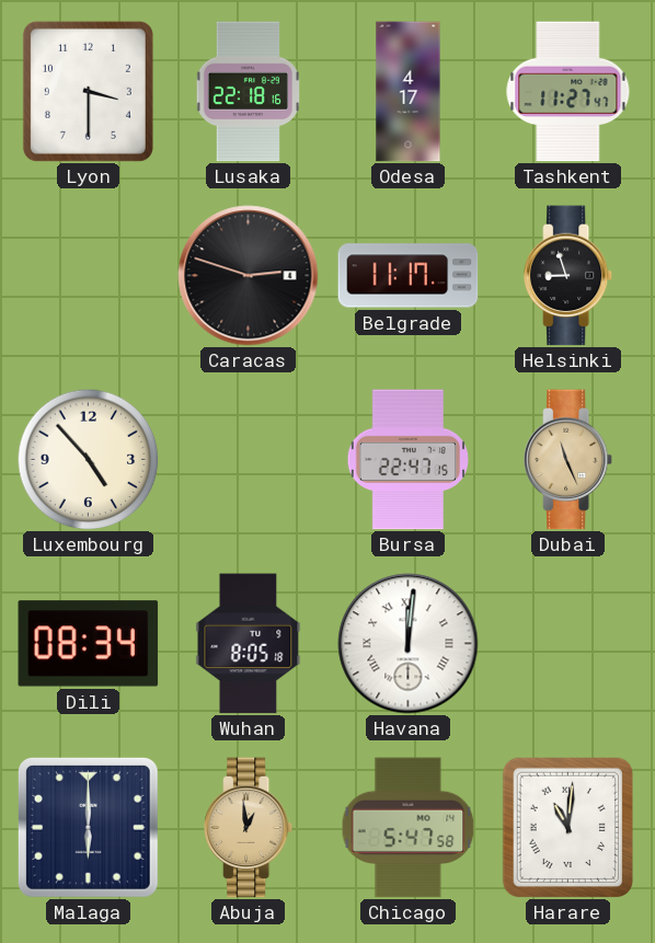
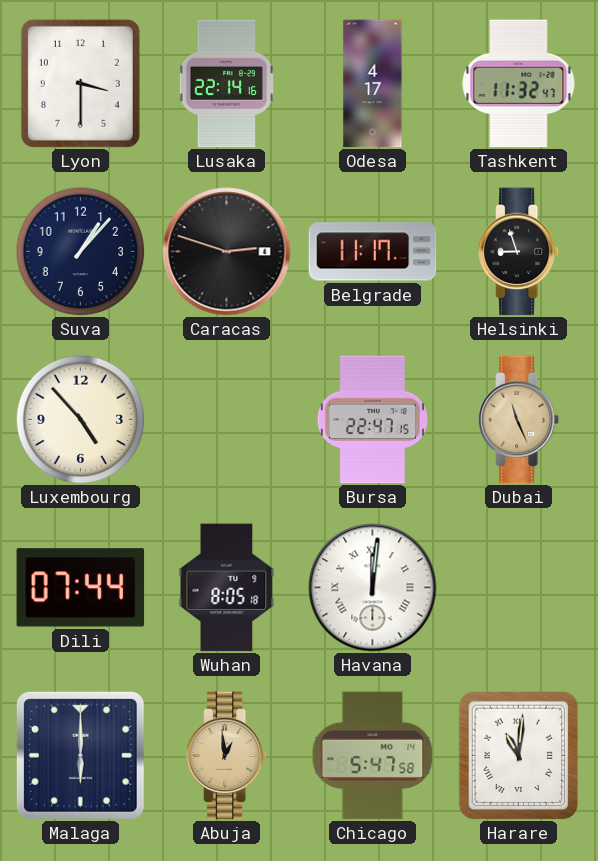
Lusaka: 22:18 -> 22:14
Tashkent: 11:27 -> 11:32
Suva: none -> 1:07
Dili: 08:34 -> 07:44
